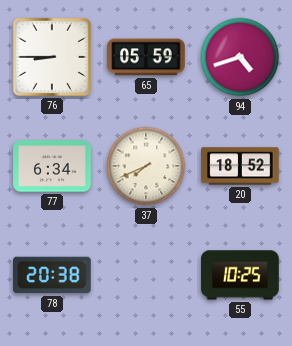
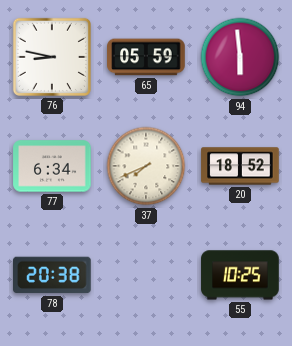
76: 8:45 -> 8:47
94: 4:42 -> 5:59
